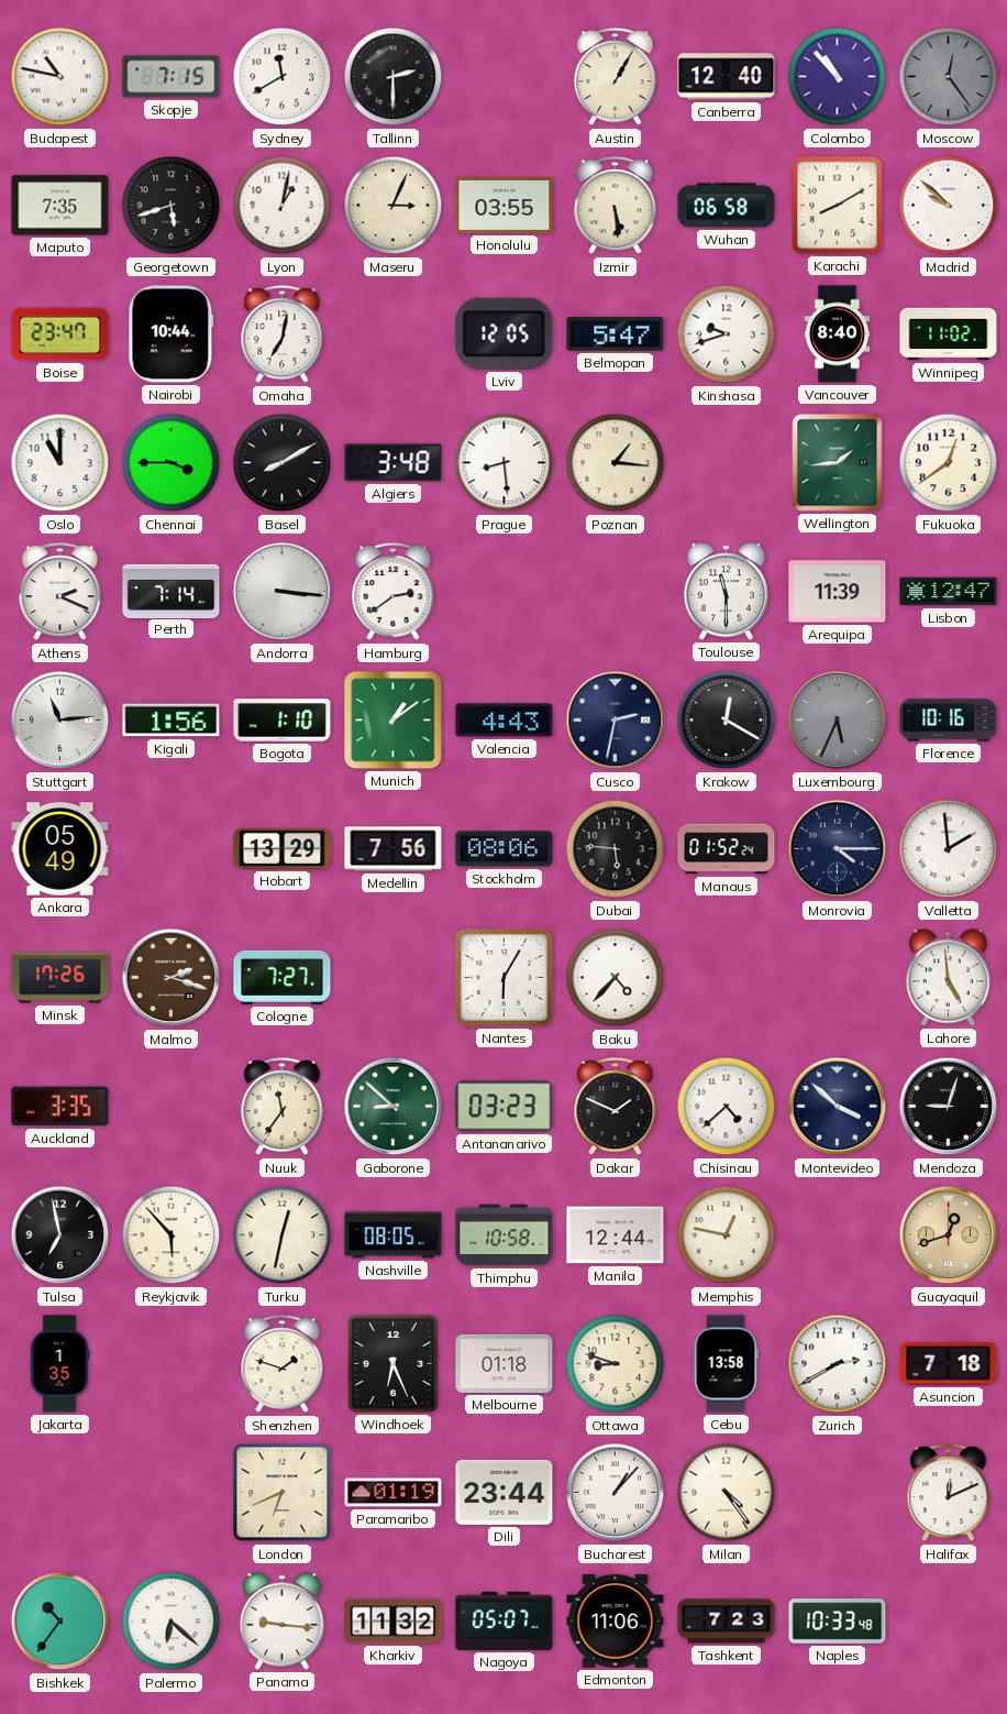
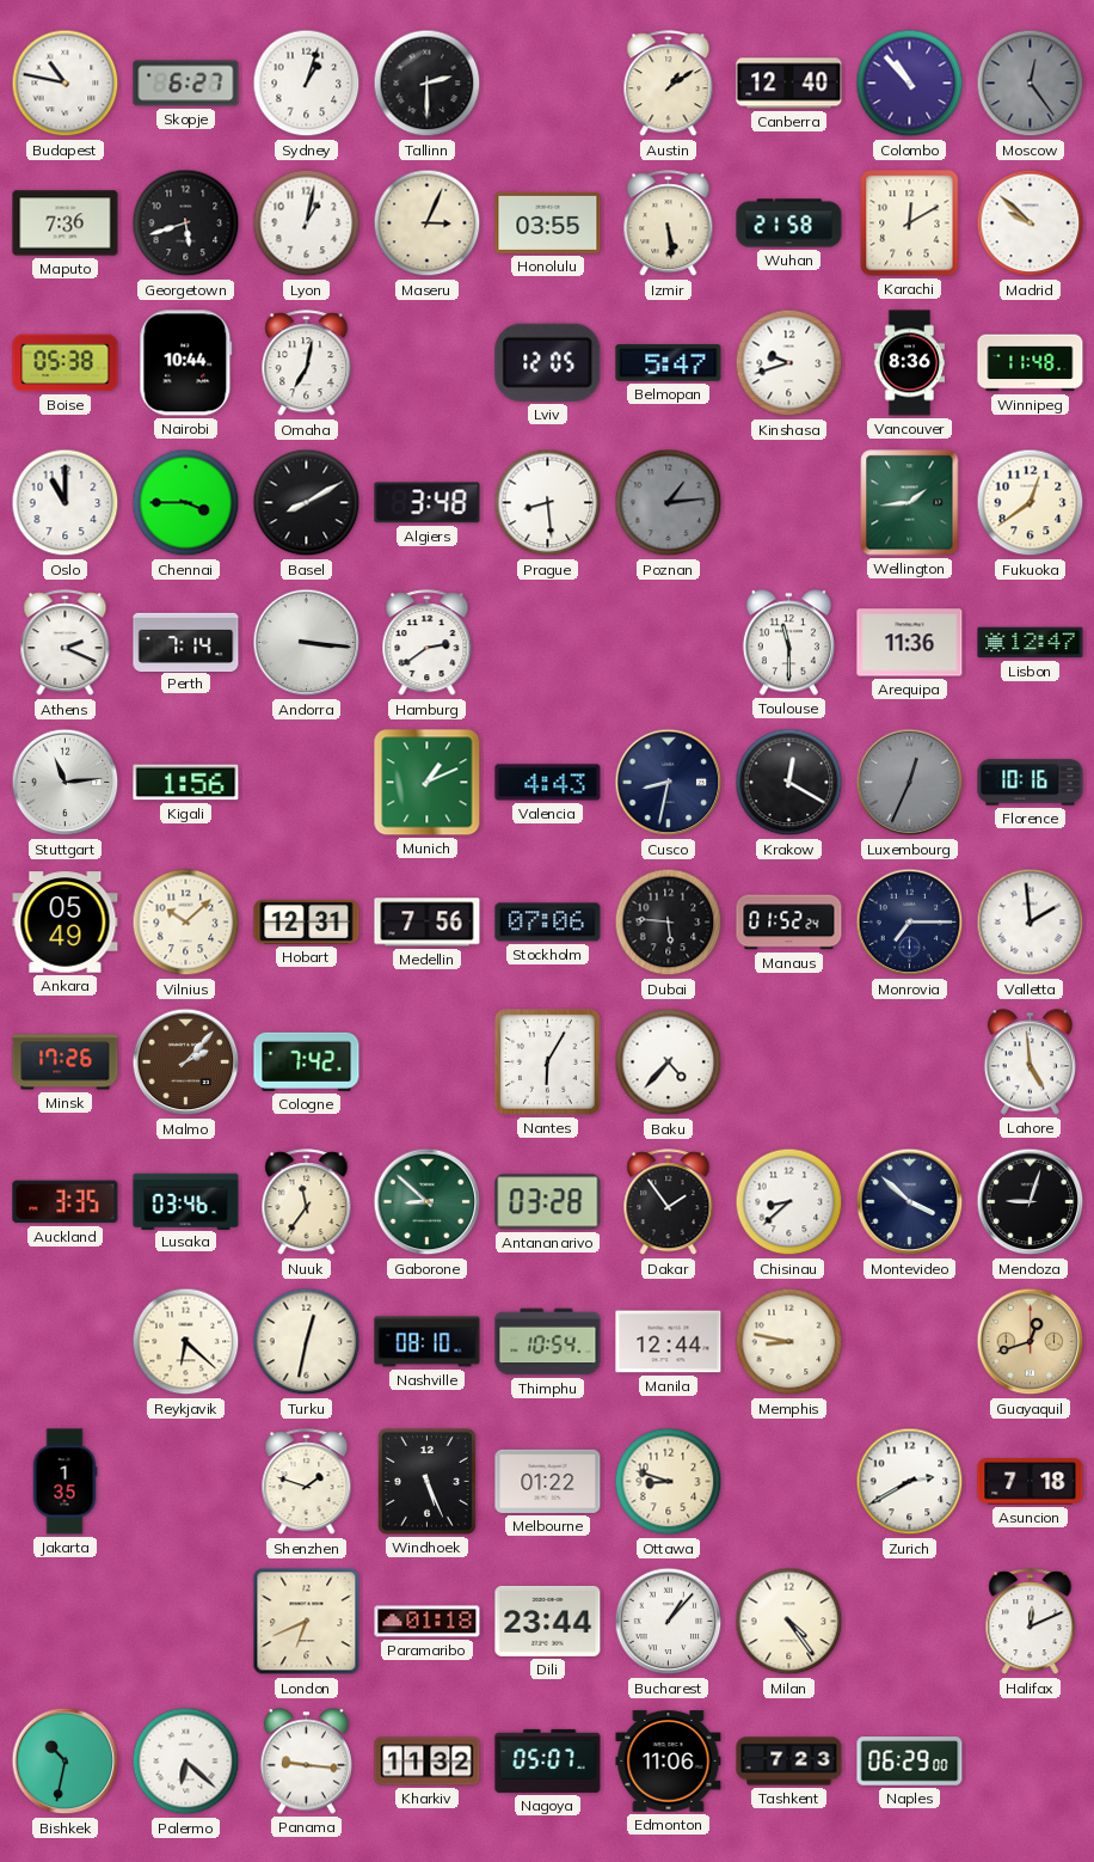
Skopje: 7:15 -> 6:27
Sydney: 11:40 -> 1:03
Austin: 1:05 -> 1:09
Maputo: 7:35 -> 7:36
Wuhan: 06:58 -> 21:58
Karachi: 8:10 -> 12:10
Boise: 23:47 -> 05:38
Vancouver: 8:40 -> 8:36
Winnipeg: 11:02 -> 11:48
Poznan: 1:16 -> 1:14
Poznan dial: cream -> grey
Arequipa: 11:39 -> 11:36
Bogota: 1:10 -> none
Munich: 1:09 -> 1:11
Cusco: 2:32 -> 8:32
Luxembourg: 5:34 -> 12:34
Vilnius: none -> 10:08
Hobart: 13:29 -> 12:31
Stockholm: 08:06 -> 07:06
Monrovia: 4:15 -> 7:15
Malmo: 2:18 -> 2:07
Cologne: 7:27 -> 7:42
Lusaka: none -> 03:46
Antananarivo: 03:23 -> 03:28
Dakar: 1:49 -> 1:54
Chisinau: 4:38 -> 8:38
Tulsa: 6:58 -> none
Reykjavik: 5:53 -> 6:22
Nashville: 08:05 -> 08:10
Thimphu: 10:58 -> 10:54
Memphis: 12:47 -> 8:47
Windhoek: 6:26 -> 5:26
Melbourne: 01:18 -> 01:22
Cebu: 13:58 -> none
Paramaribo: 01:19 -> 01:18
Bishkek: 10:36 -> 10:32
Naples: 10:33 -> 06:29
